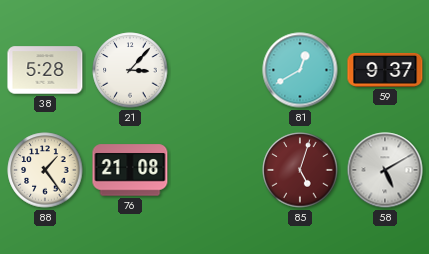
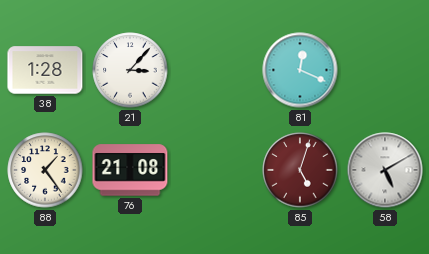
38: 5:28 -> 1:28
81: 12:40 -> 12:19
59: 9:37 -> none
